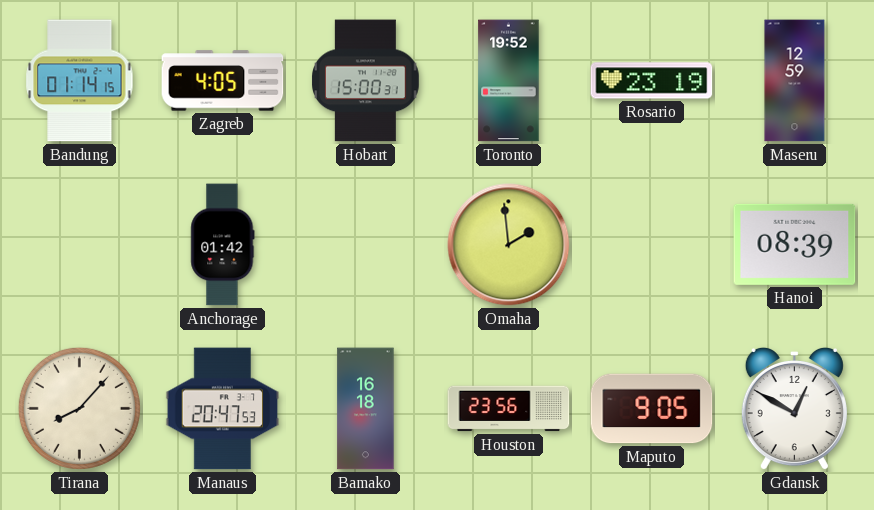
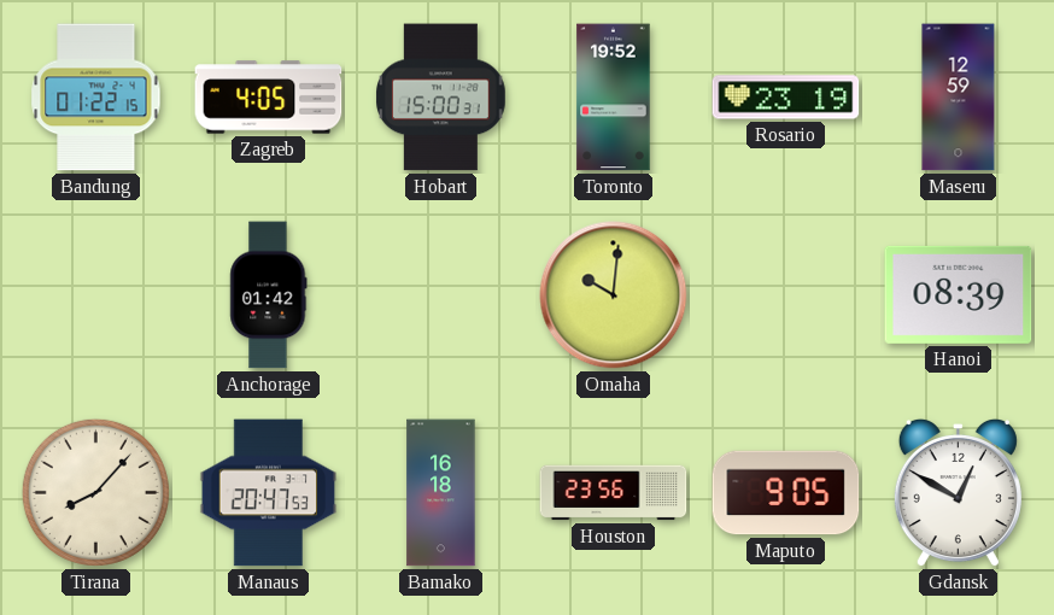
Bandung: 01:14 -> 01:22
Omaha: 1:59 -> 10:01
